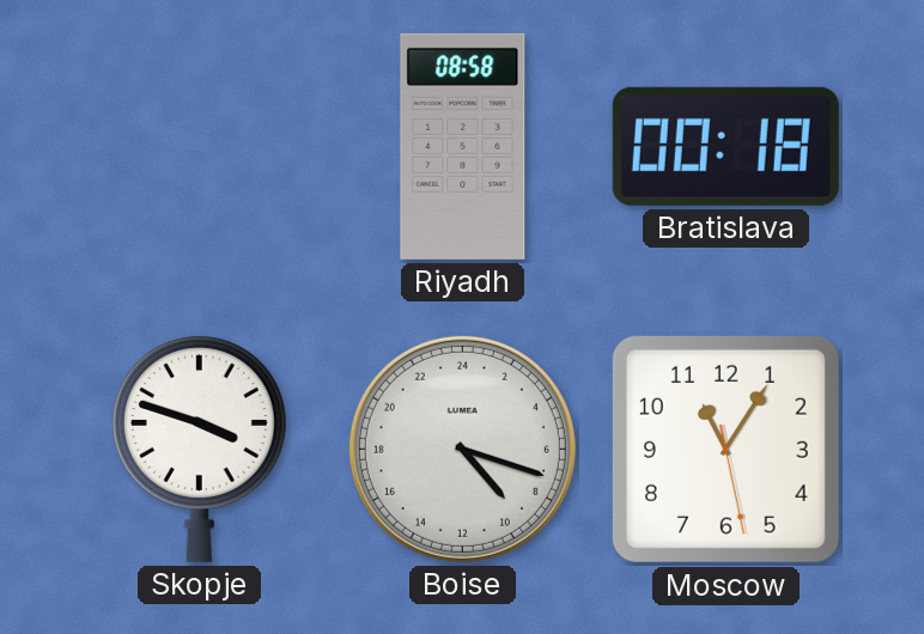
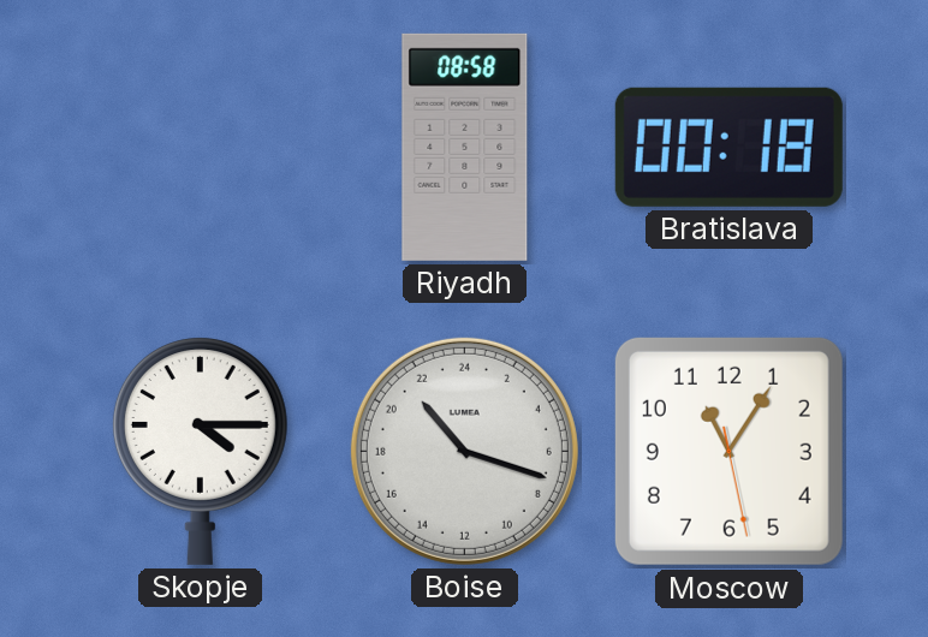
Skopje: 3:48 -> 4:15
Boise: 9:18 -> 21:18
